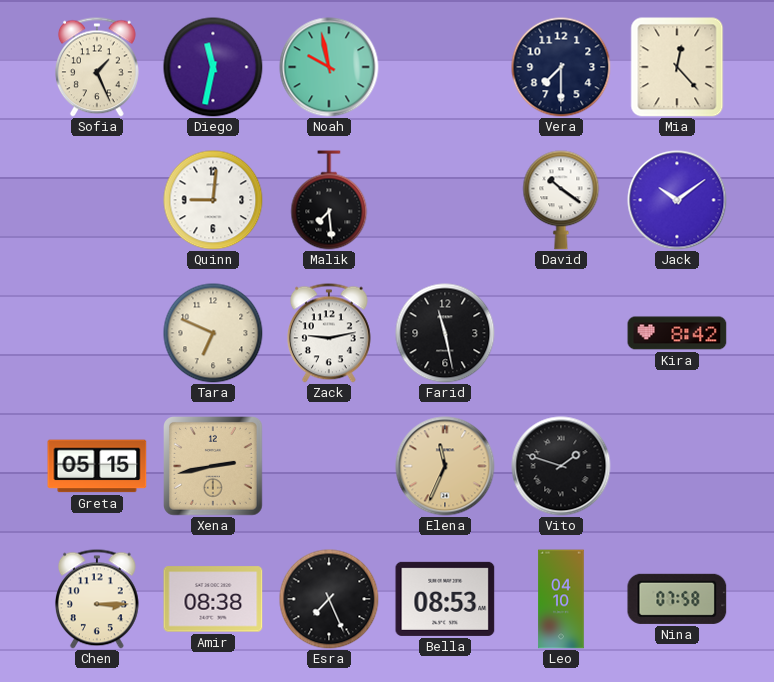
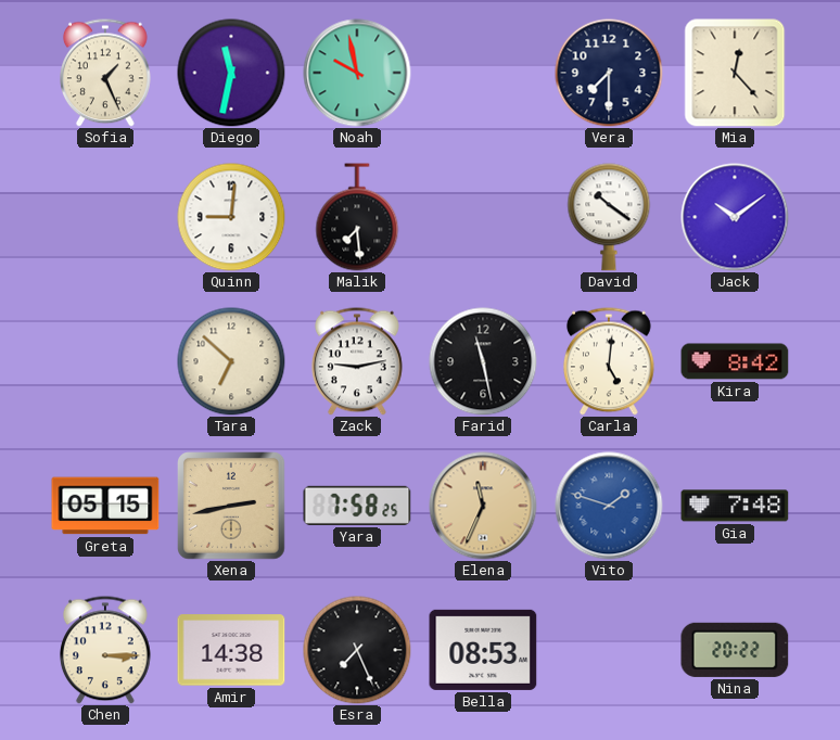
Tara: 6:49 -> 6:52
Carla: none -> 5:01
Yara: none -> 7:58
Vito dial: black -> blue
Gia: none -> 7:48
Amir: 08:38 -> 14:38
Leo: 04:10 -> none
Nina: 07:58 -> 20:22
